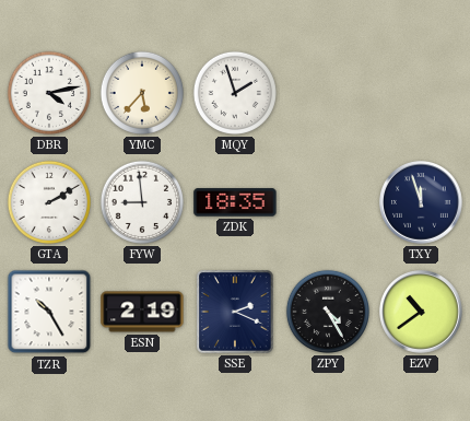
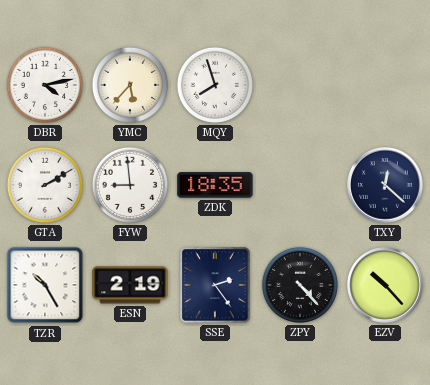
MQY: 1:57 -> 7:57
TXY: 11:57 -> 12:22
SSE: 2:19 -> 2:24
ZPY: 4:25 -> 4:23
EZV: 10:39 -> 10:23
